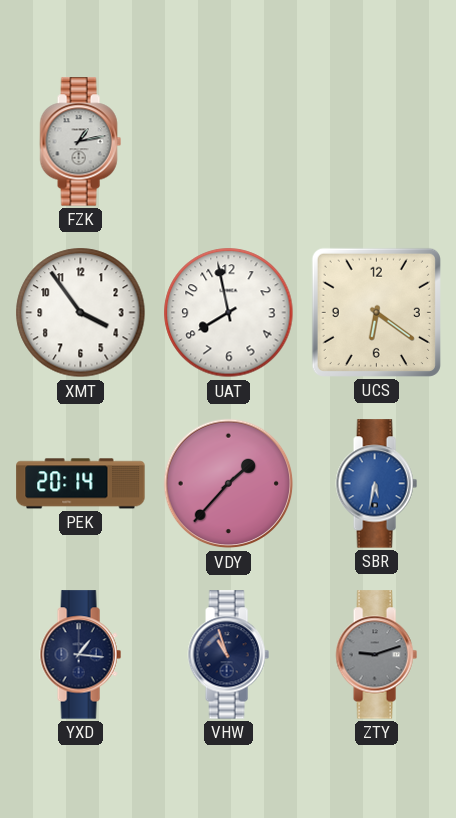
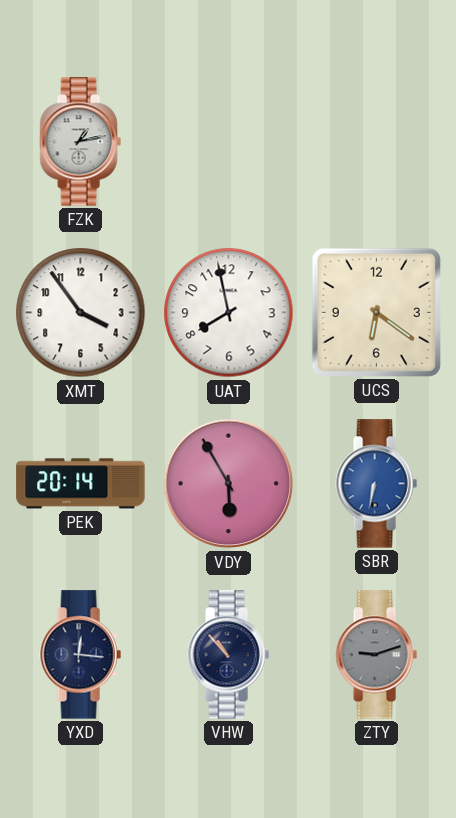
VDY: 1:37 -> 5:55
SBR: 5:32 -> 6:32
YXD: 1:16 -> 12:16
VHW: 10:57 -> 10:53
